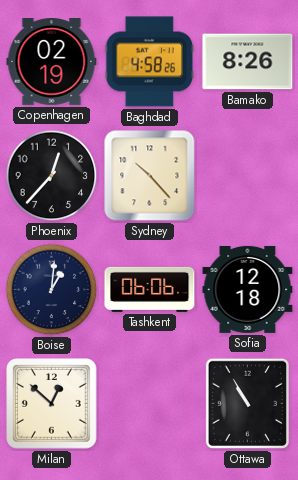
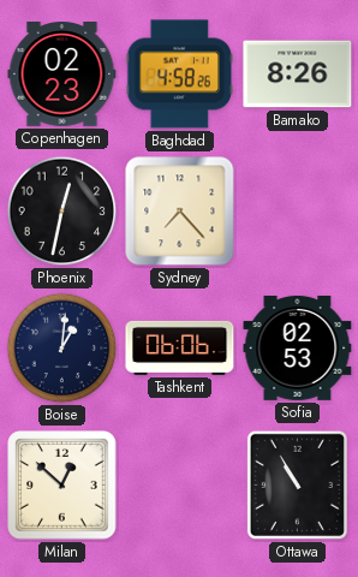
Copenhagen: 02:19 -> 02:23
Phoenix: 12:37 -> 12:32
Sydney: 10:23 -> 7:23
Sofia: 12:18 -> 02:53
